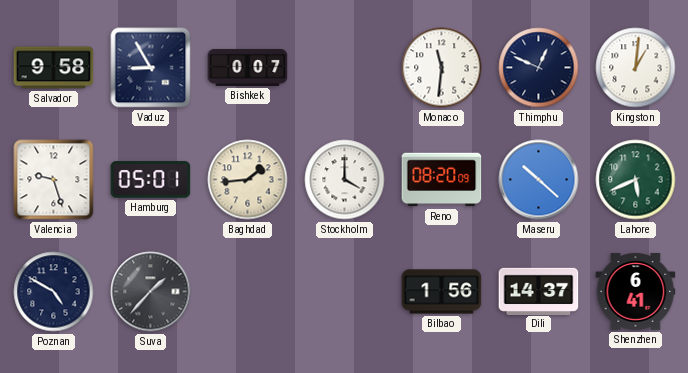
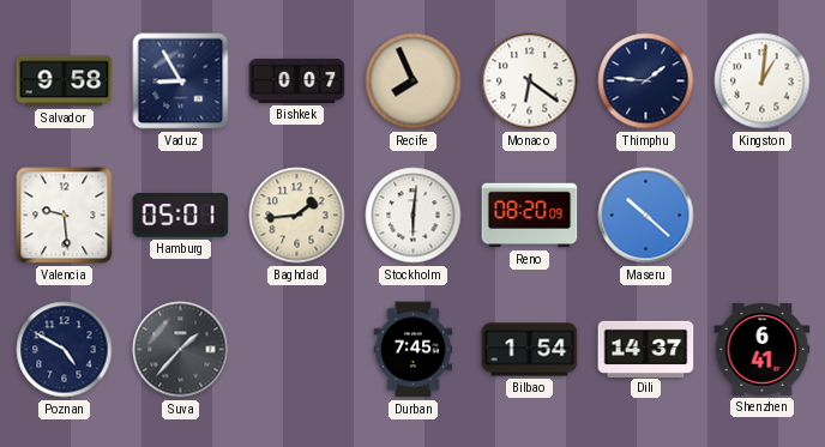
Recife: none -> 7:56
Monaco: 11:31 -> 6:21
Thimphu: 12:49 -> 1:46
Valencia: 9:27 -> 9:29
Stockholm: 4:00 -> 6:01
Lahore: 5:41 -> none
Durban: none -> 7:45
Bilbao: 1:56 -> 1:54
